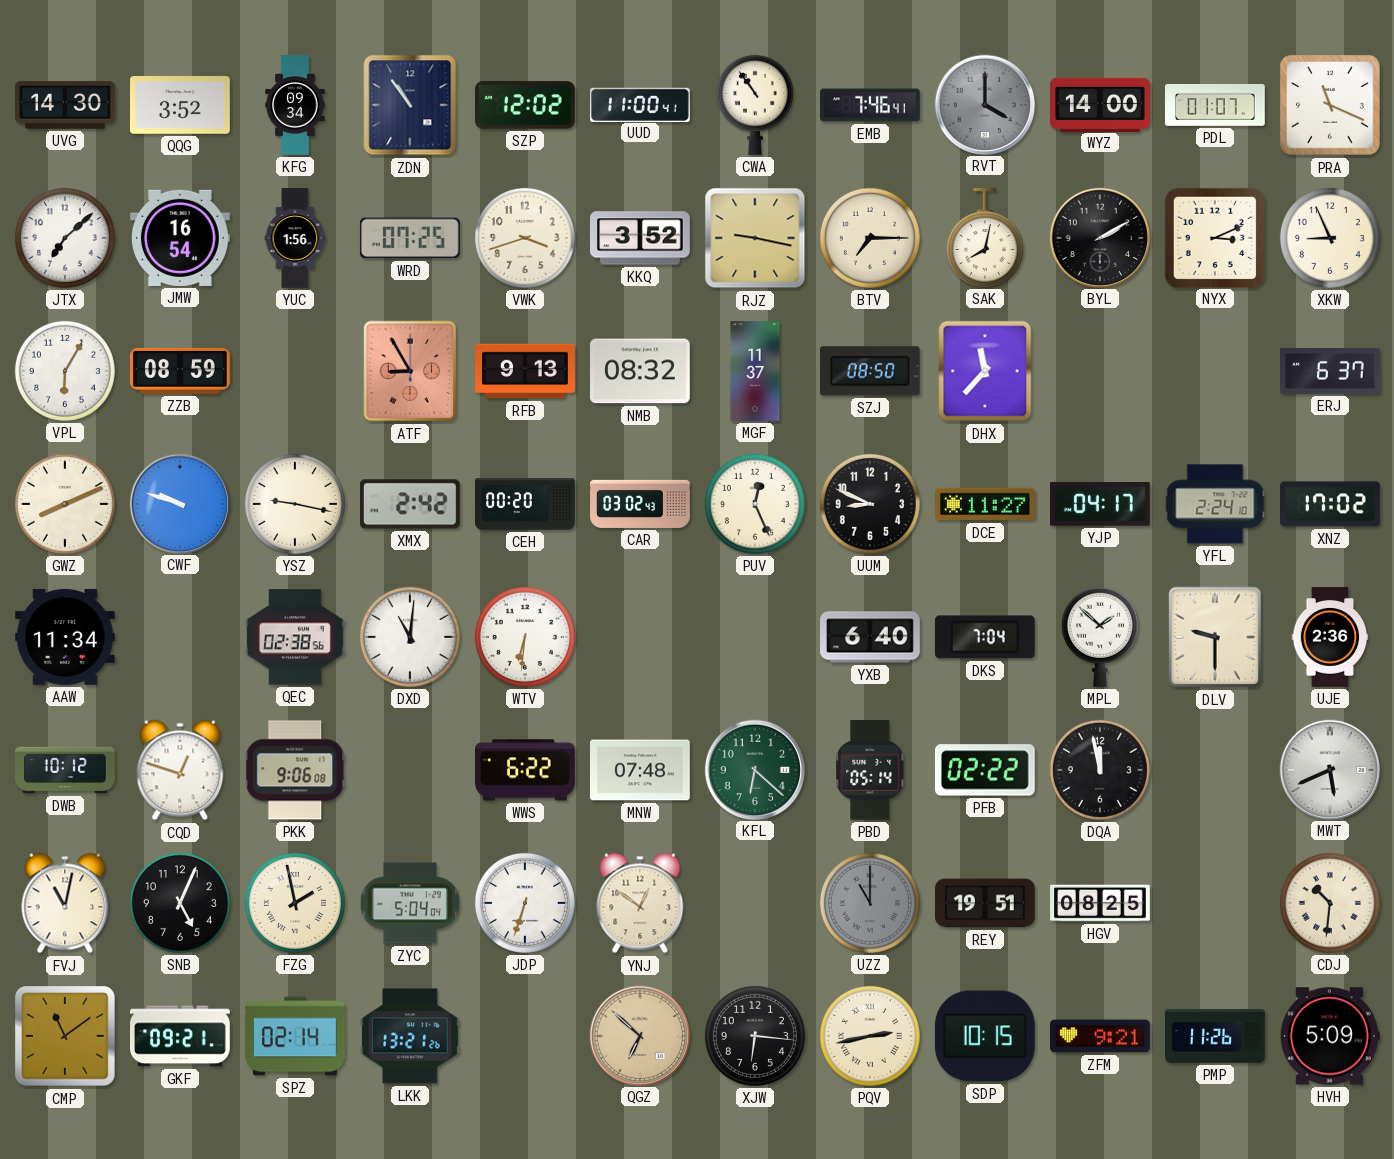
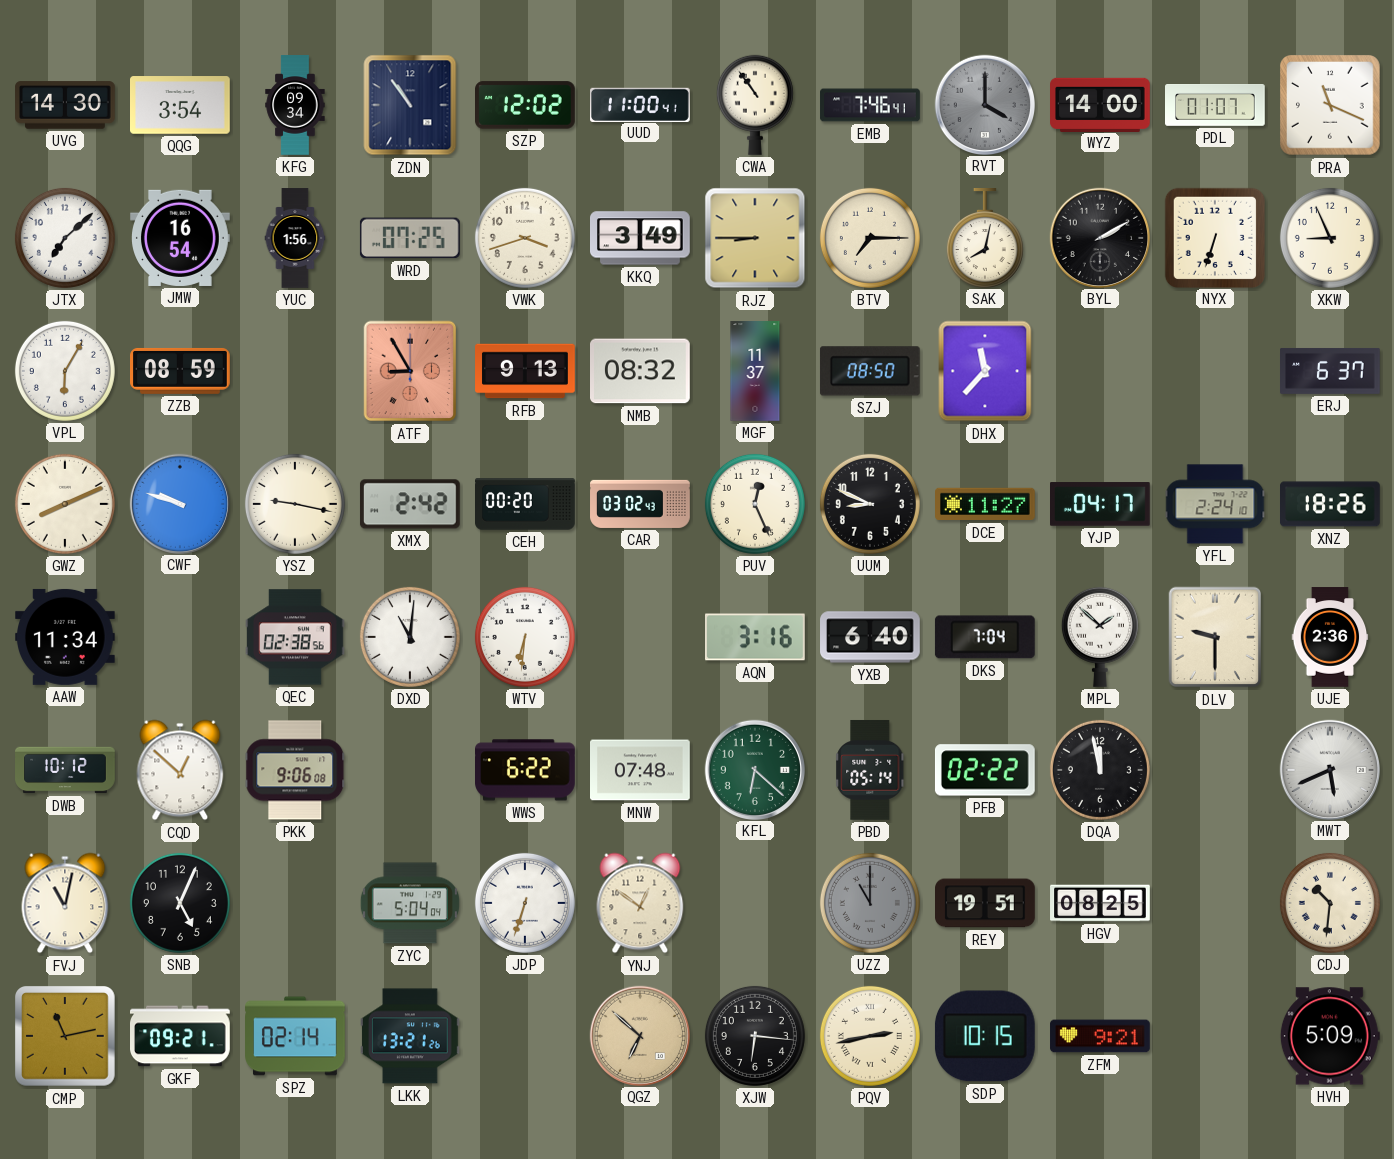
QQG: 3:52 -> 3:54
KKQ: 3:52 -> 3:49
RJZ: 9:17 -> 8:45
NYX: 3:11 -> 6:33
XNZ: 17:02 -> 18:26
AQN: none -> 3:16
CQD: 12:48 -> 12:52
FZG: 1:58 -> none
CMP: 11:09 -> 11:13
PMP: 11:26 -> none
